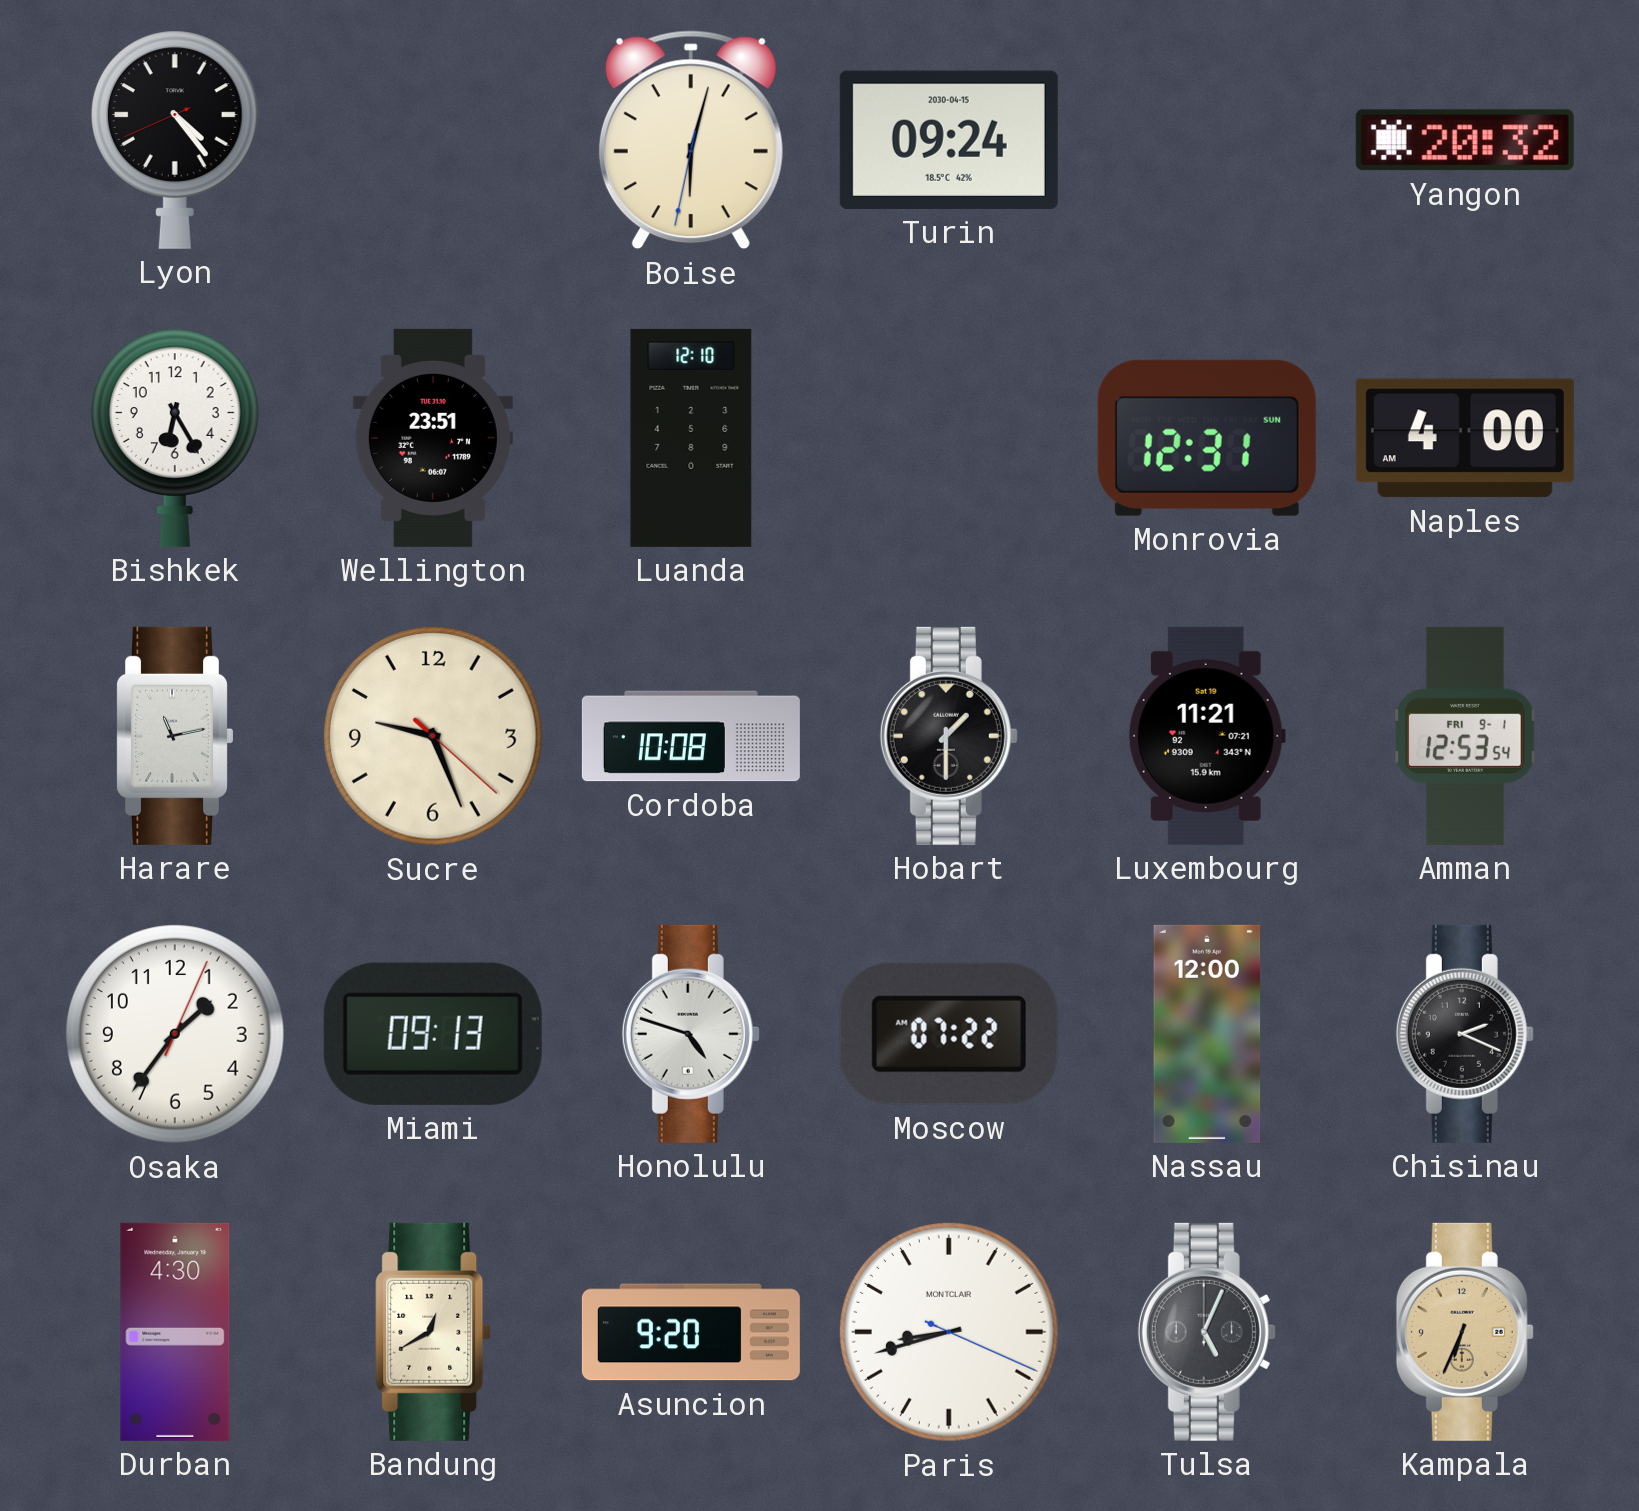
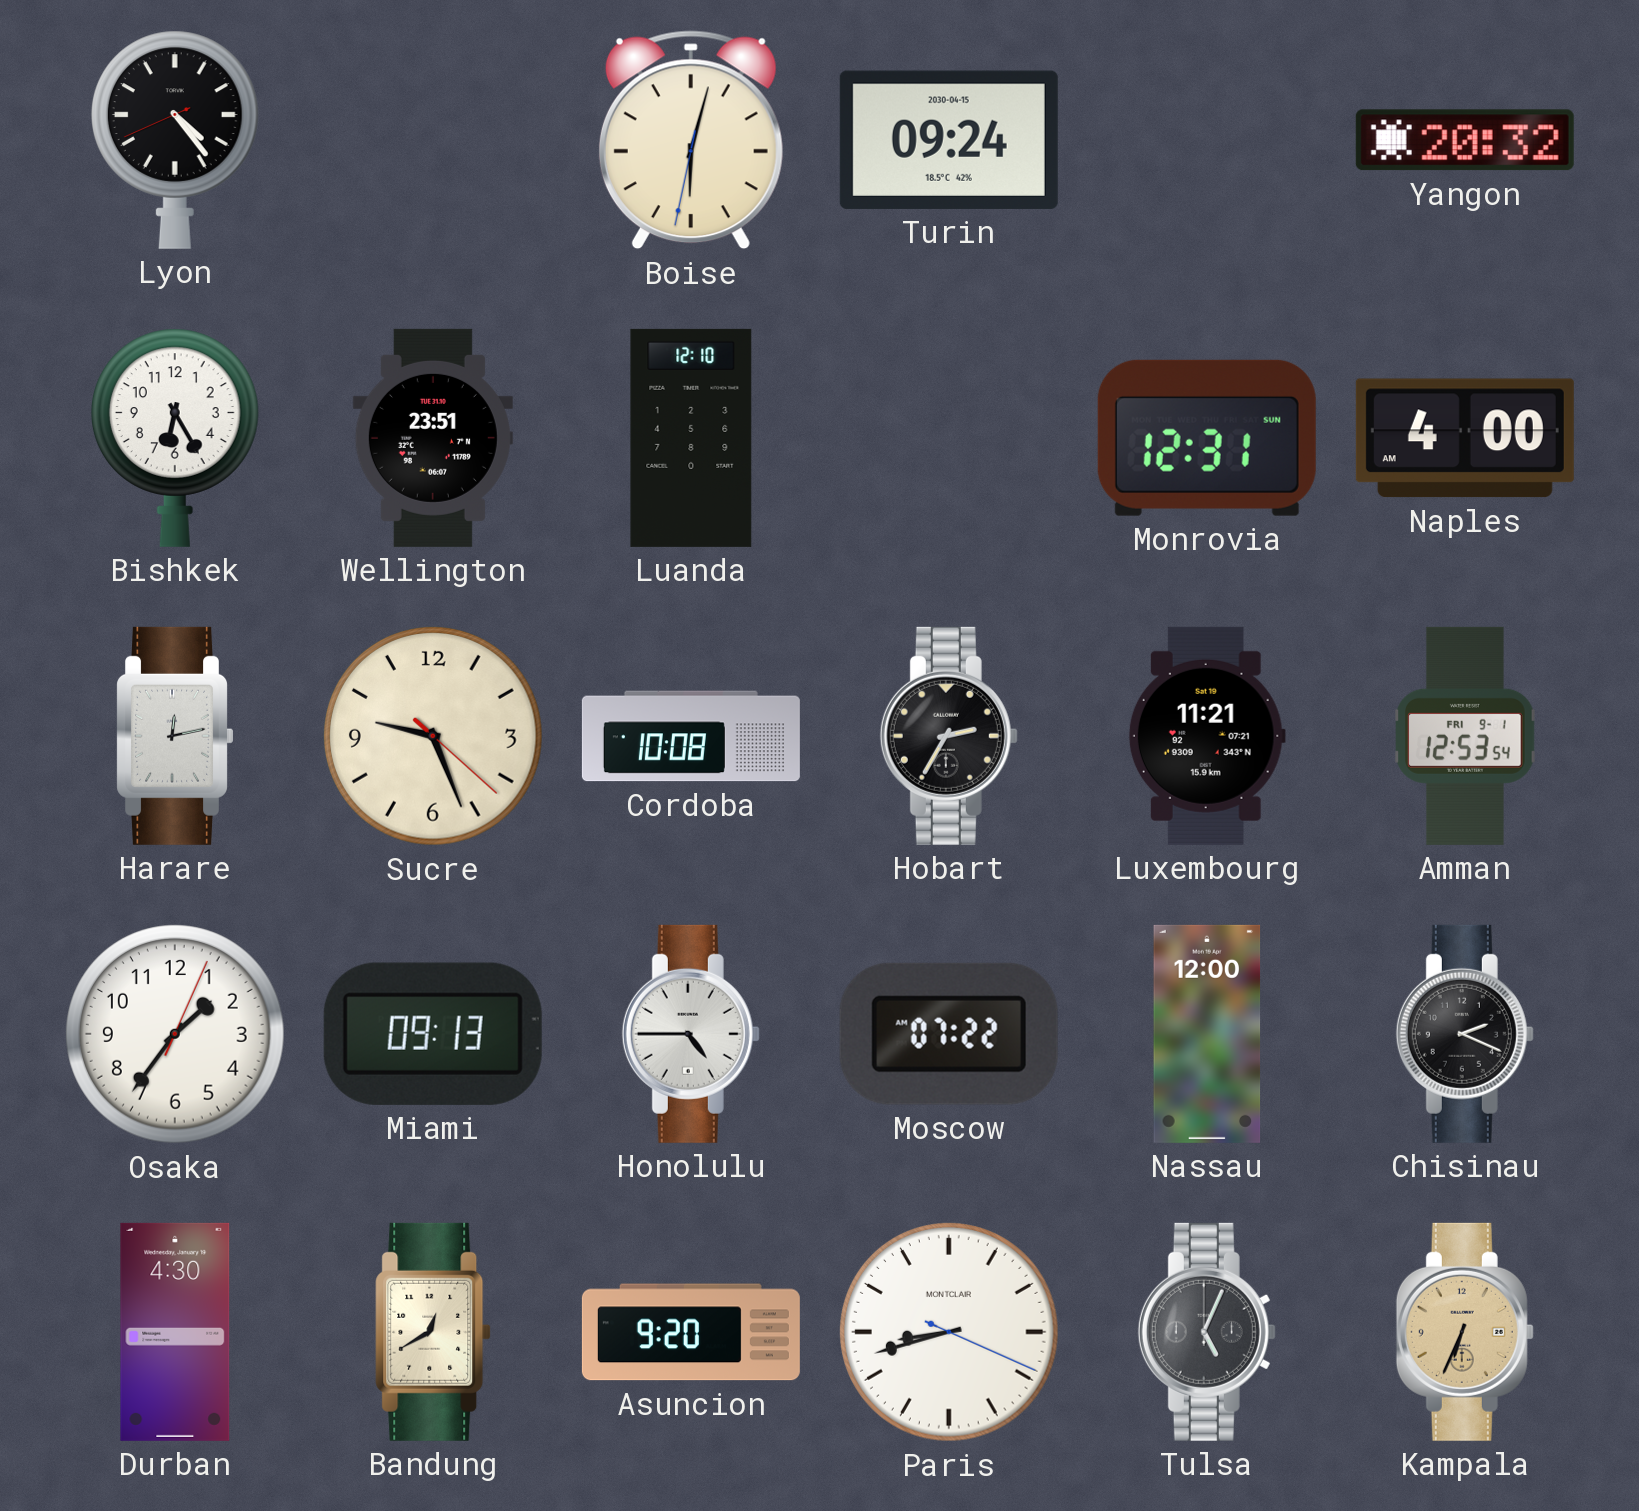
Harare: 11:13 -> 12:13
Hobart: 1:30 -> 2:35
Honolulu: 4:48 -> 4:45
